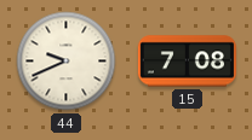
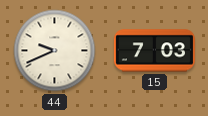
15: 7:08 -> 7:03
